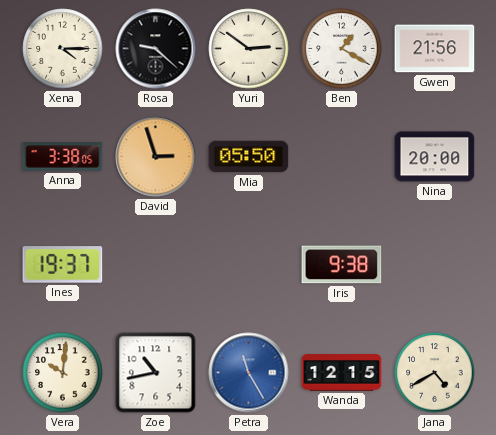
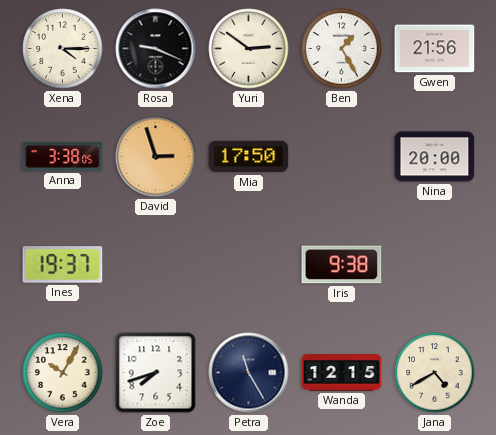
Rosa: 9:22 -> 9:19
Ben: 1:20 -> 1:25
Mia: 05:50 -> 17:50
Vera: 10:01 -> 10:05
Zoe: 10:43 -> 7:42
Petra dial: blue -> navy
